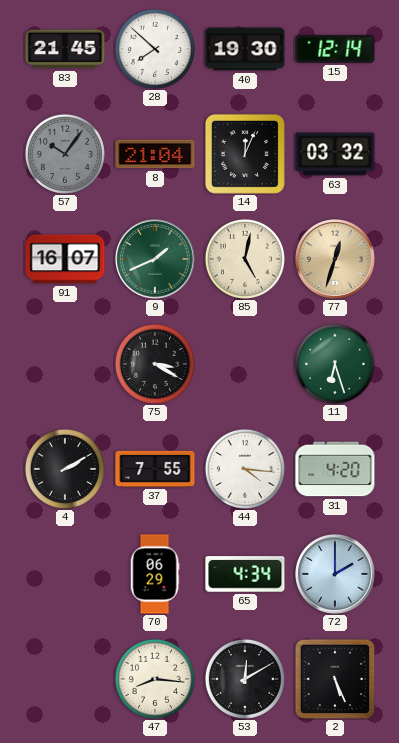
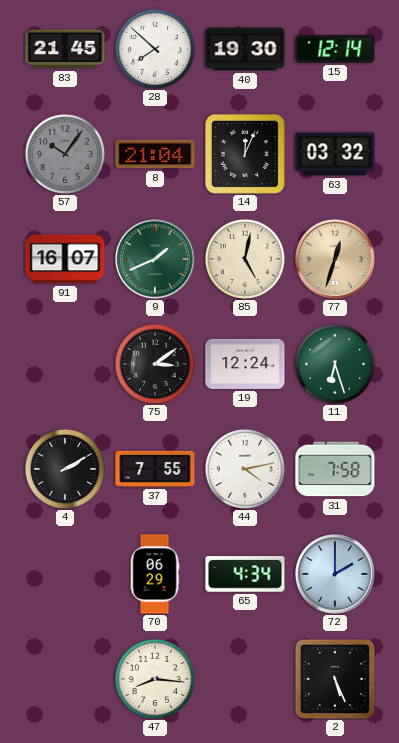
75: 3:20 -> 3:09
19: none -> 12:24
44: 4:16 -> 4:13
31: 4:20 -> 7:58
53: 12:10 -> none
